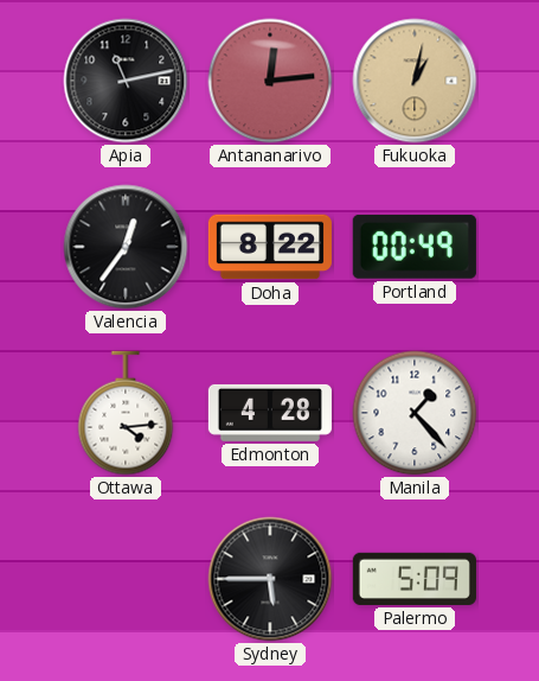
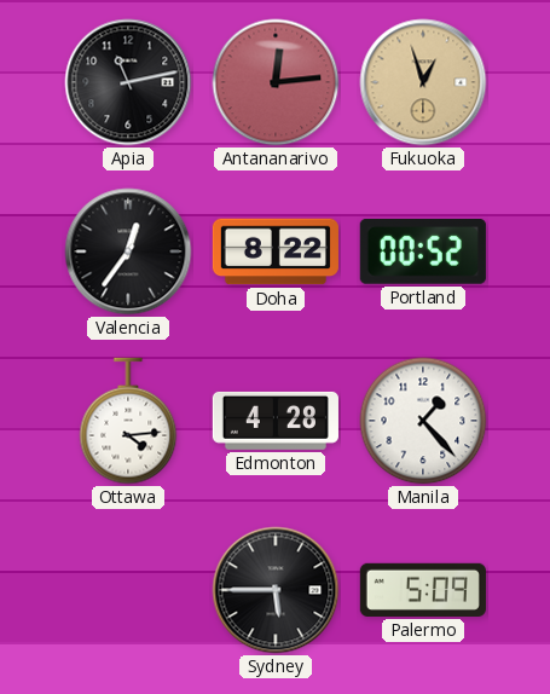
Fukuoka: 1:02 -> 12:57
Portland: 00:49 -> 00:52
